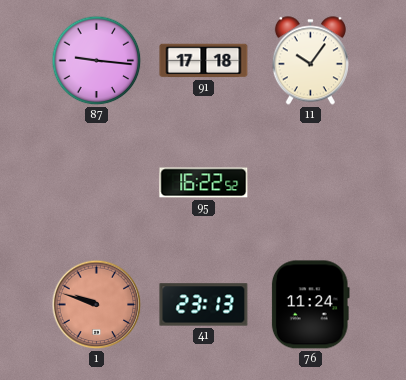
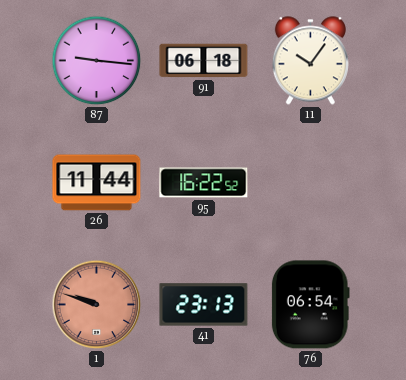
91: 17:18 -> 06:18
26: none -> 11:44
76: 11:24 -> 06:54
